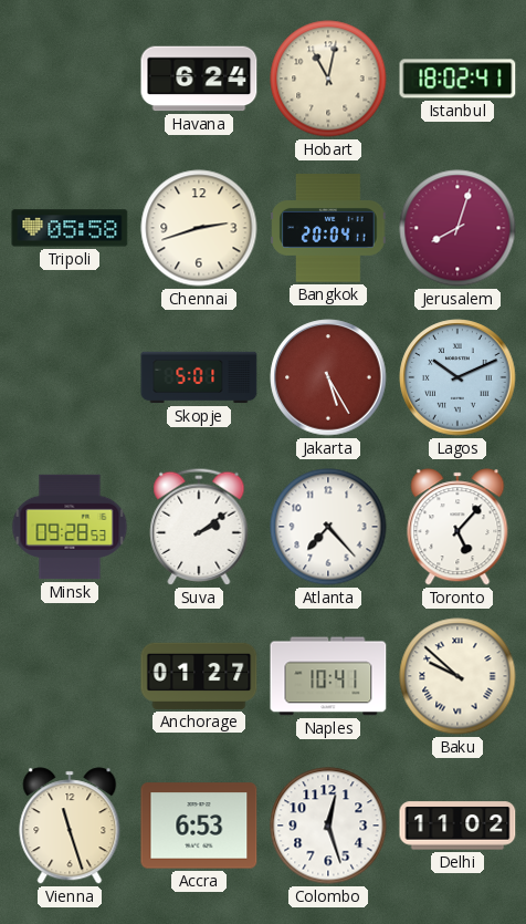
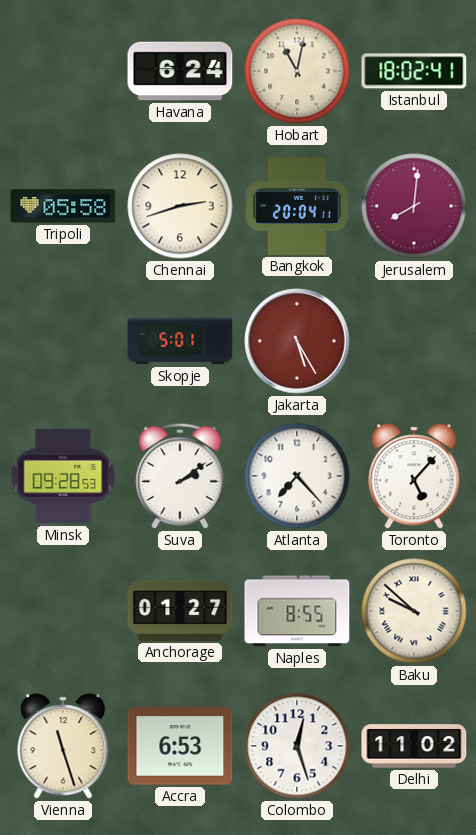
Jerusalem: 8:03 -> 8:01
Lagos: 10:11 -> none
Naples: 10:41 -> 8:55
